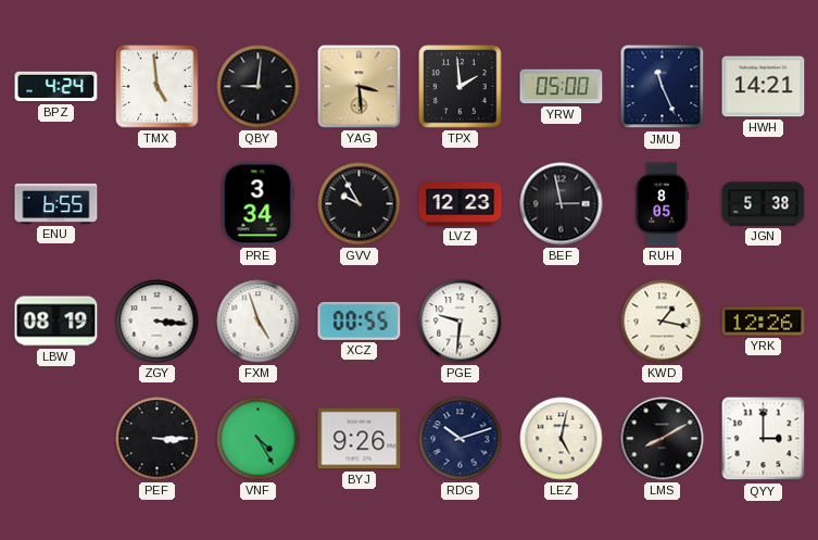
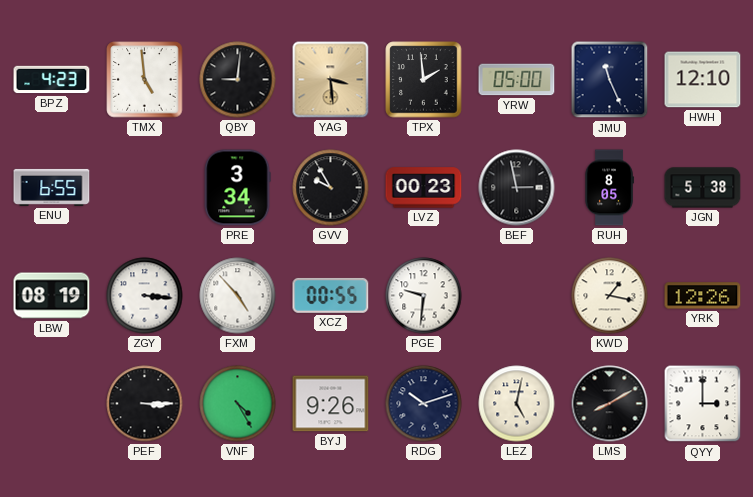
BPZ: 4:24 -> 4:23
HWH: 14:21 -> 12:10
LVZ: 12:23 -> 00:23
FXM: 4:57 -> 4:53
